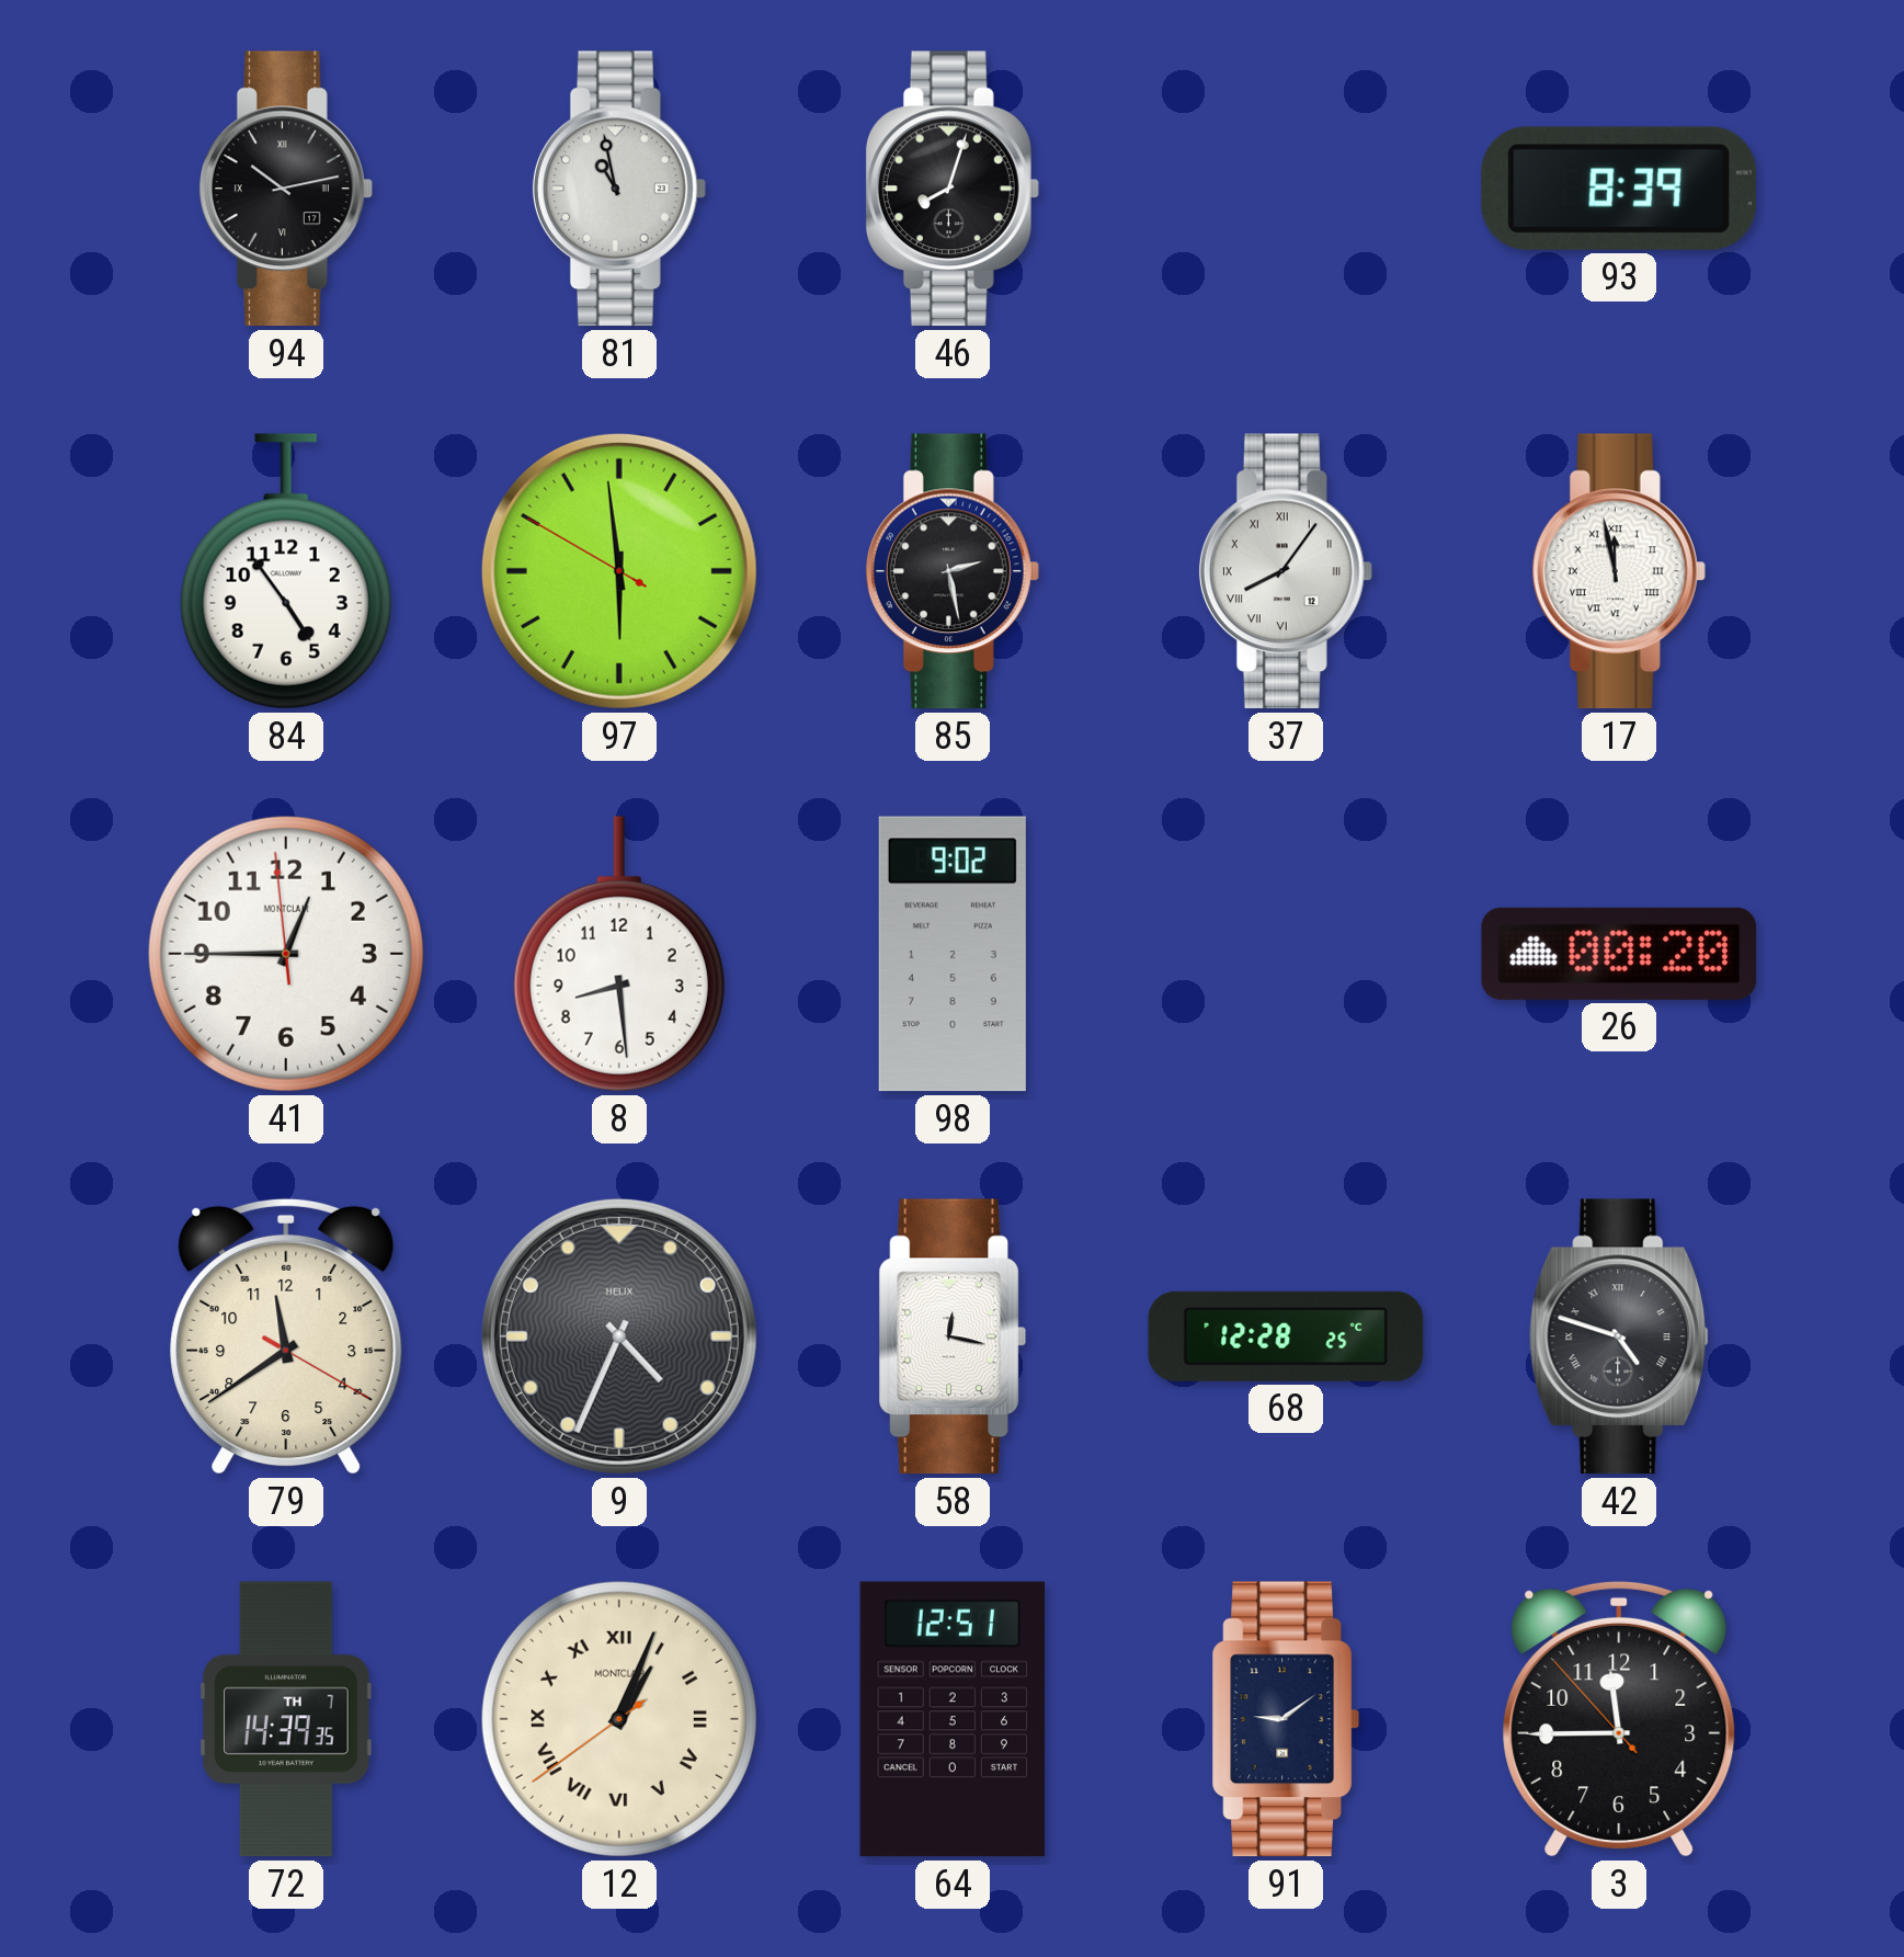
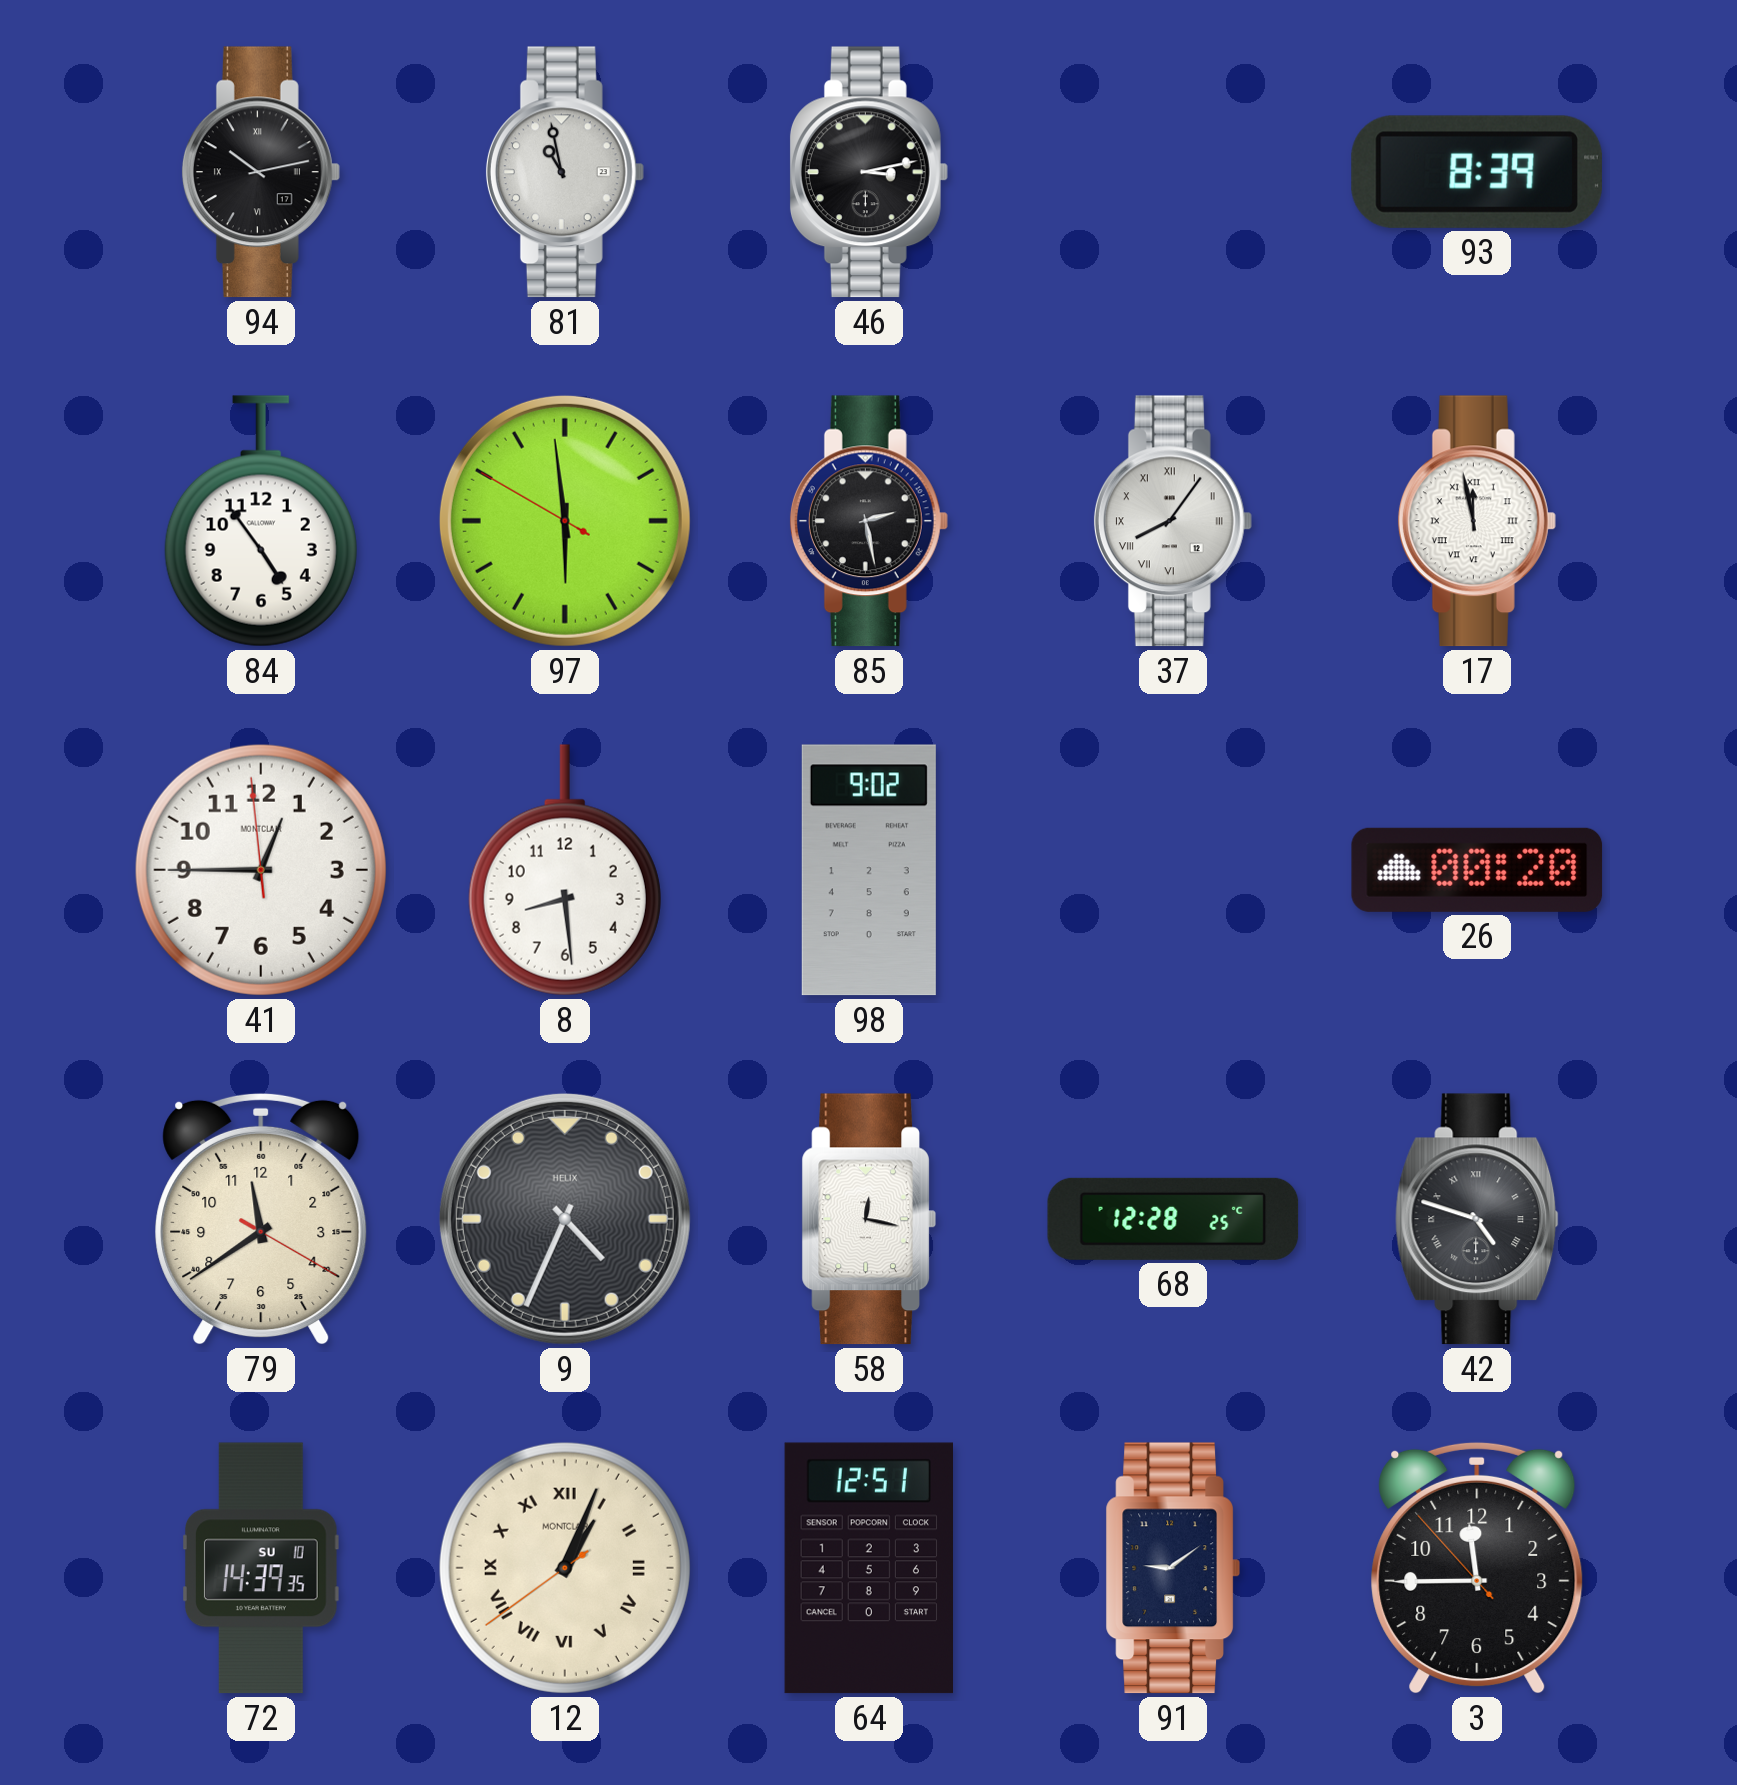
46: 8:03 -> 3:13
72 date: TH 7 -> SU 10
